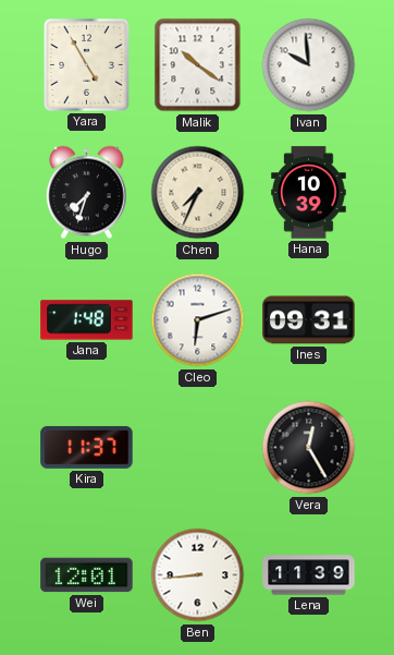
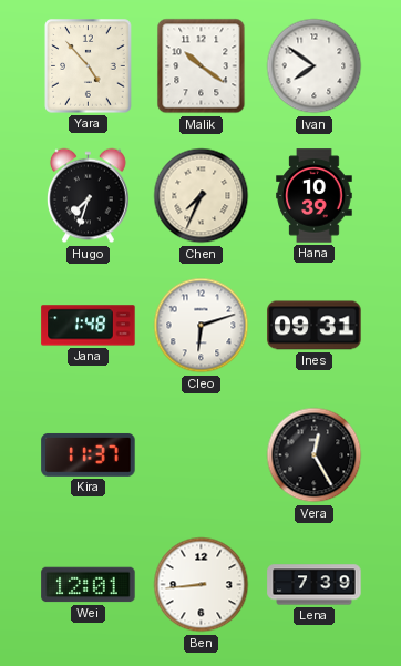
Yara: 4:55 -> 4:53
Ivan: 9:59 -> 7:51
Lena: 11:39 -> 7:39
